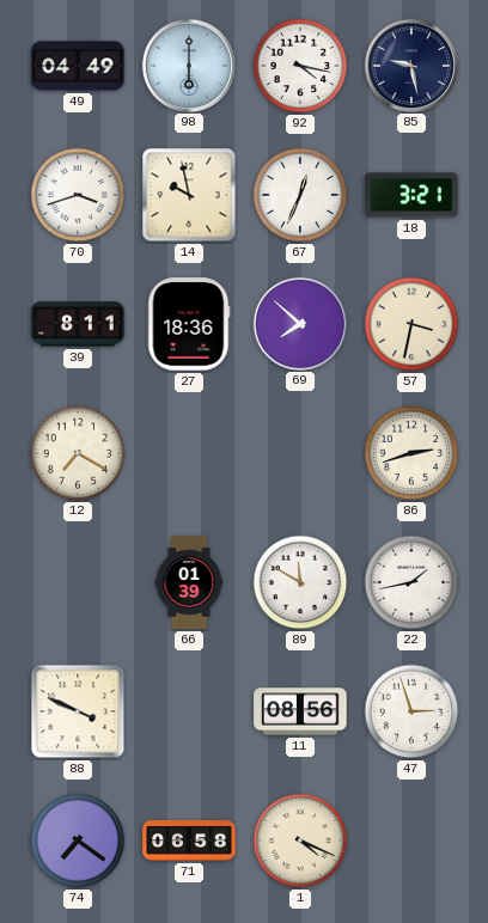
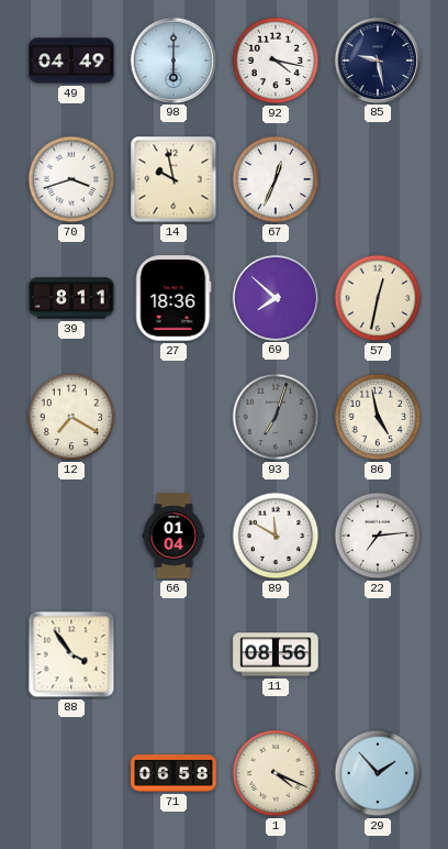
18: 3:21 -> none
57: 3:32 -> 12:32
93: none -> 7:03
86: 2:42 -> 4:58
66: 01:39 -> 01:04
22: 1:43 -> 7:14
88: 3:49 -> 3:54
47: 2:57 -> none
74: 7:21 -> none
29: none -> 1:53
